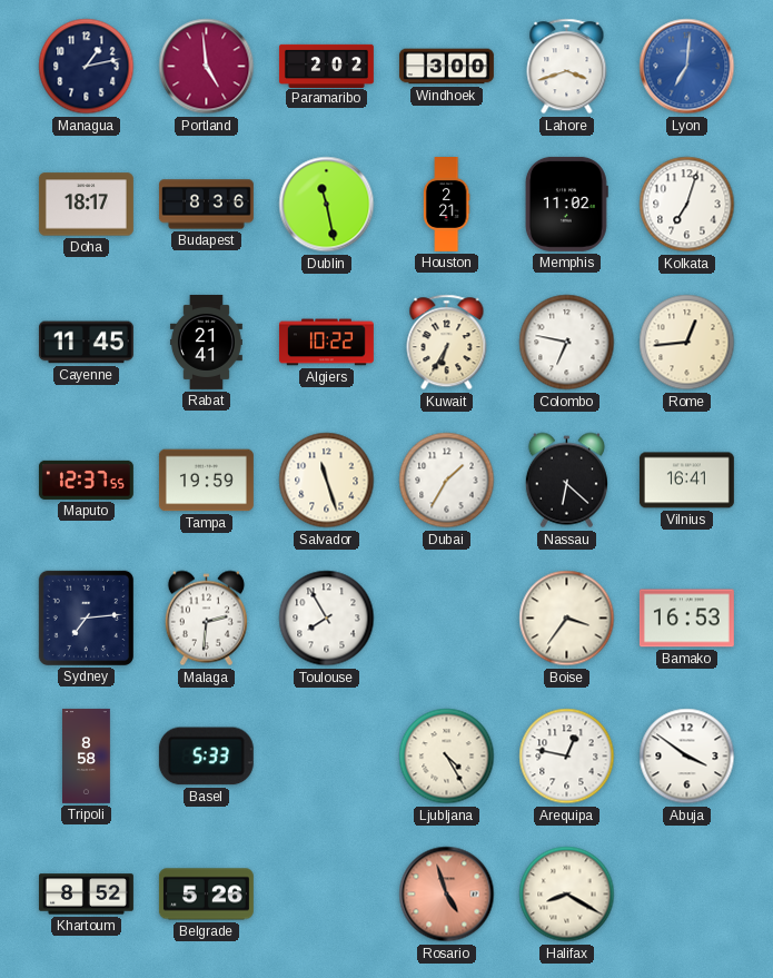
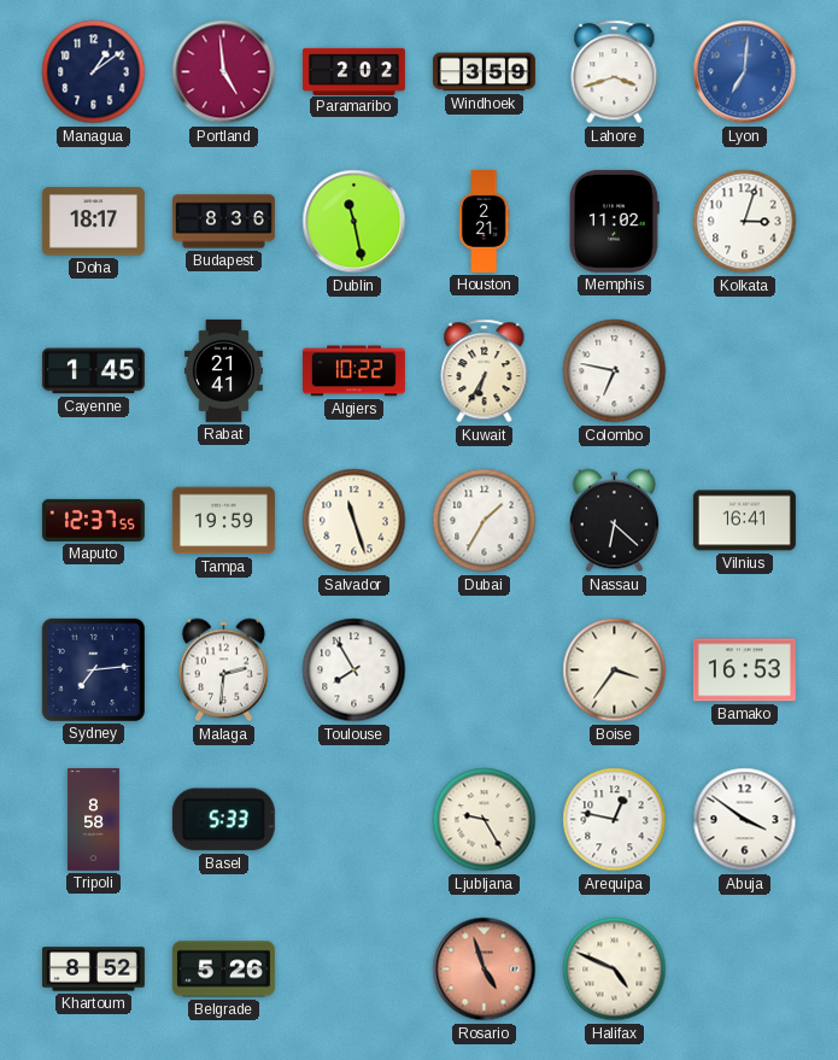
Managua: 1:13 -> 1:09
Windhoek: 3:00 -> 3:59
Kolkata: 7:03 -> 3:03
Cayenne: 11:45 -> 1:45
Rome: 12:44 -> none
Ljubljana: 4:25 -> 9:25
Halifax: 8:20 -> 4:49
